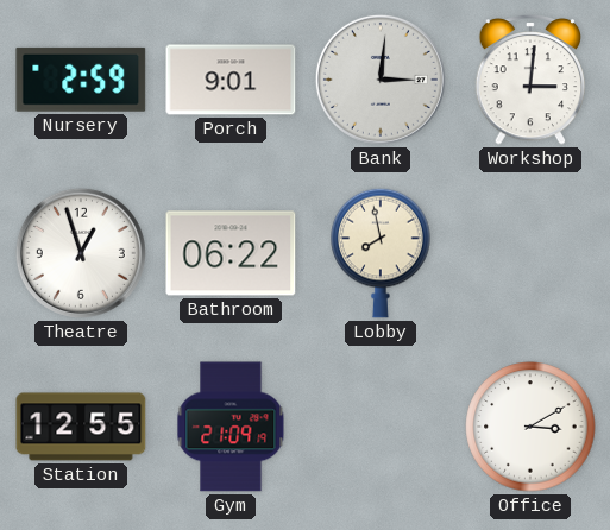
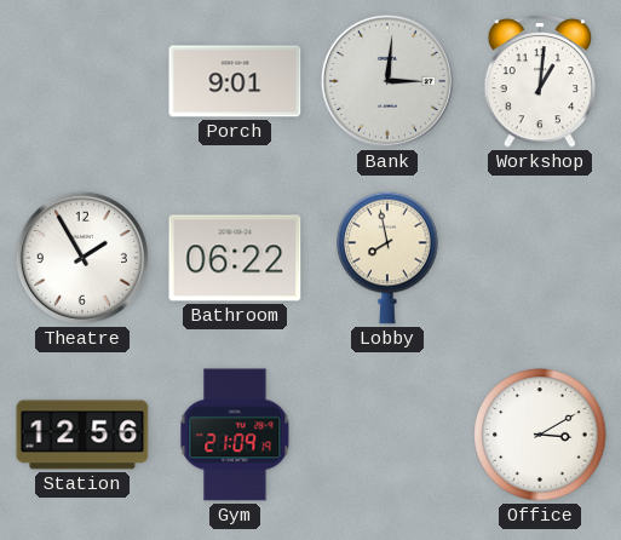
Nursery: 2:59 -> none
Workshop: 3:01 -> 1:01
Theatre: 12:57 -> 1:55
Station: 12:55 -> 12:56
